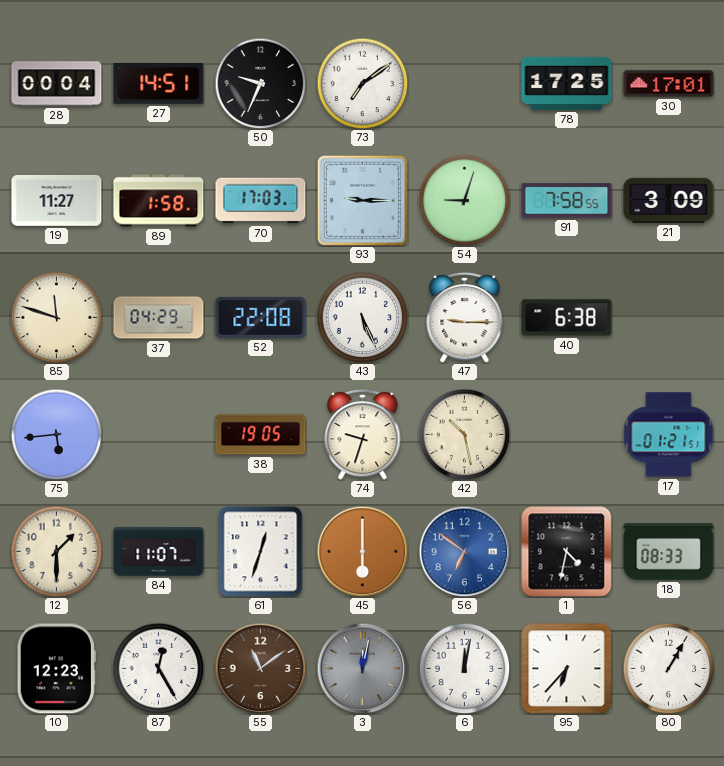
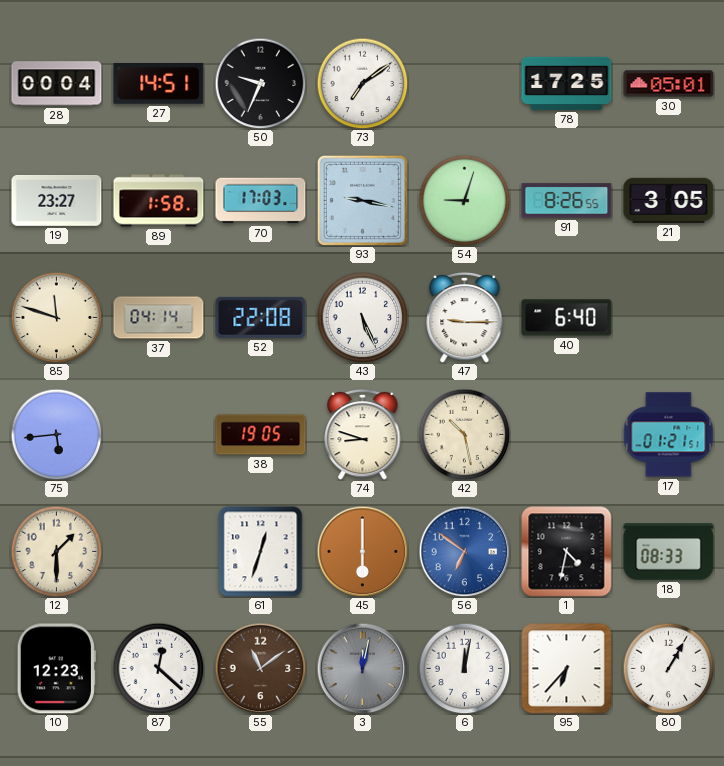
30: 17:01 -> 05:01
19: 11:27 -> 23:27
93: 9:15 -> 9:17
91: 7:58 -> 8:26
21: 3:09 -> 3:05
37: 04:29 -> 04:14
40: 6:38 -> 6:40
74: 9:33 -> 8:48
84: 11:07 -> none
87: 12:25 -> 12:22
